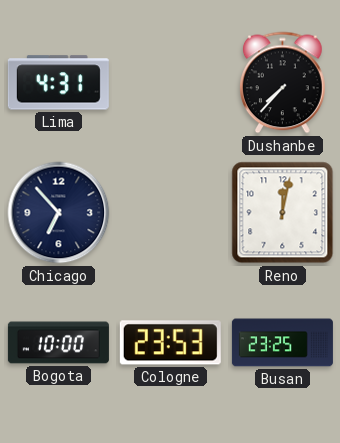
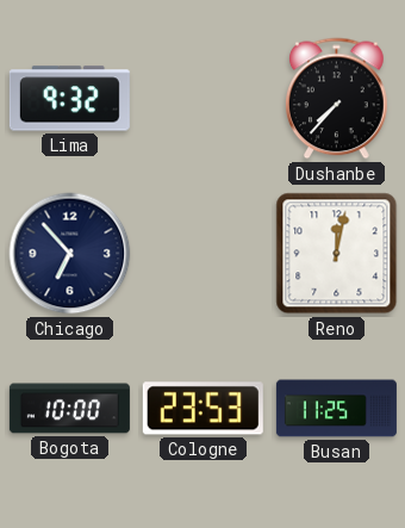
Lima: 4:31 -> 9:32
Busan: 23:25 -> 11:25
